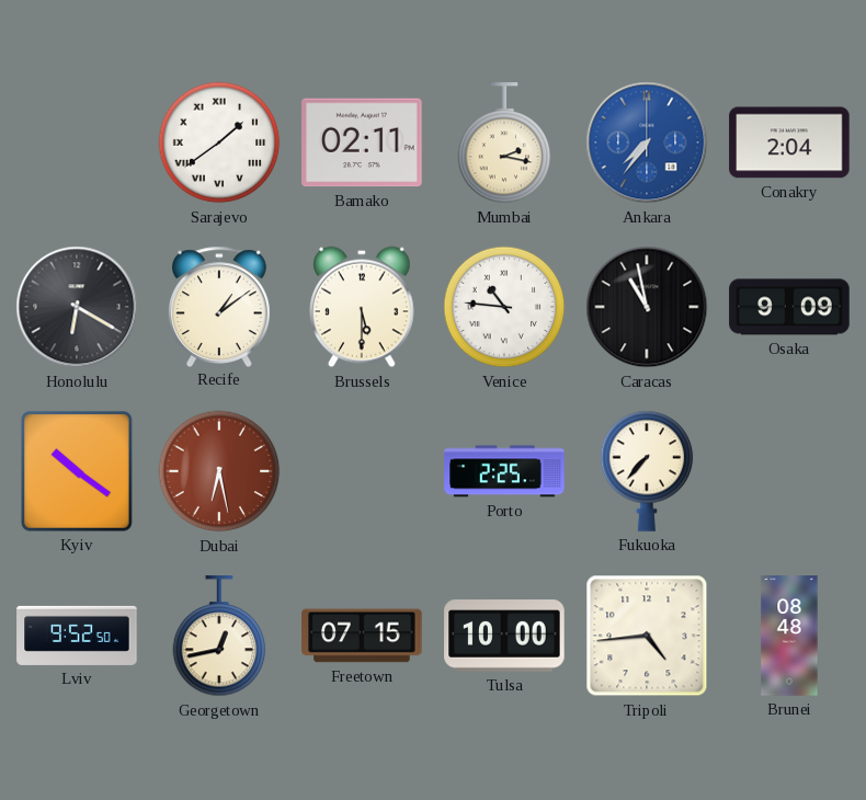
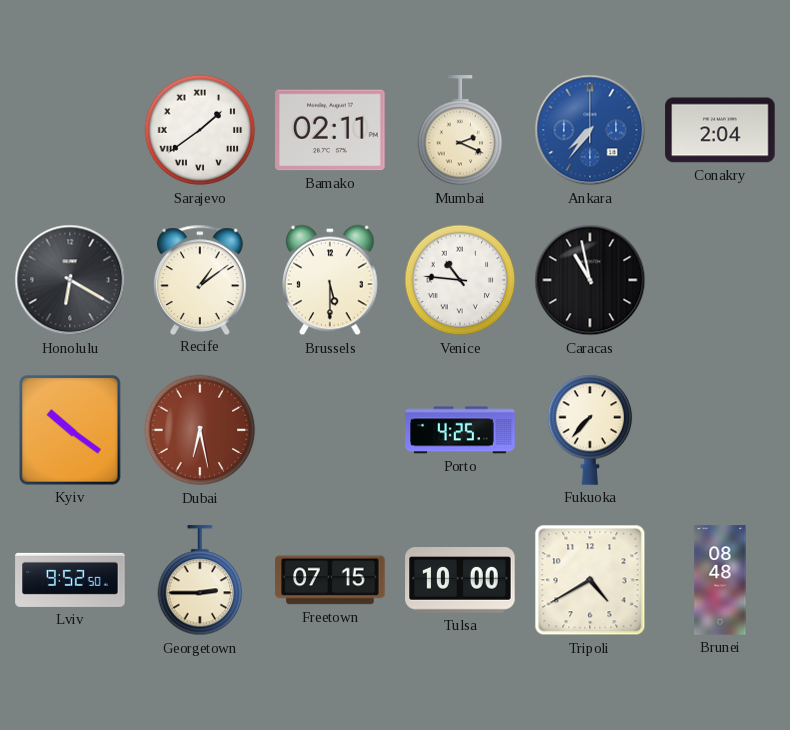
Mumbai: 2:17 -> 2:19
Osaka: 9:09 -> none
Porto: 2:25 -> 4:25
Georgetown: 12:43 -> 2:45
Tripoli: 4:44 -> 4:40
